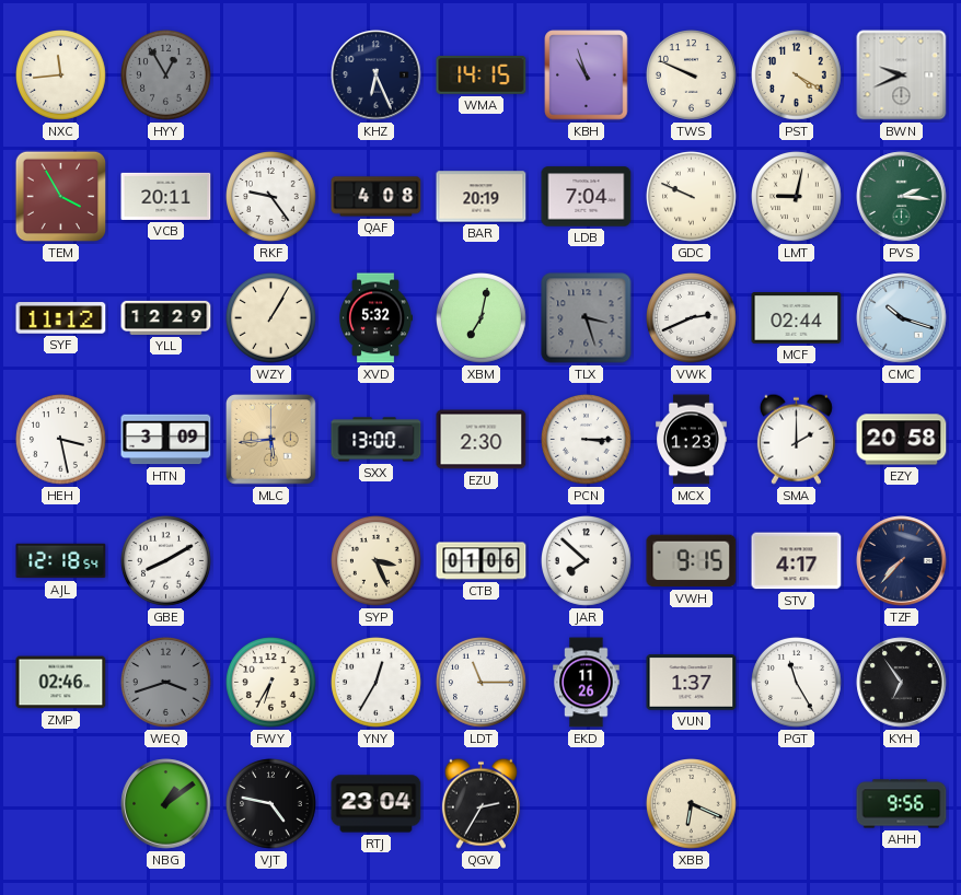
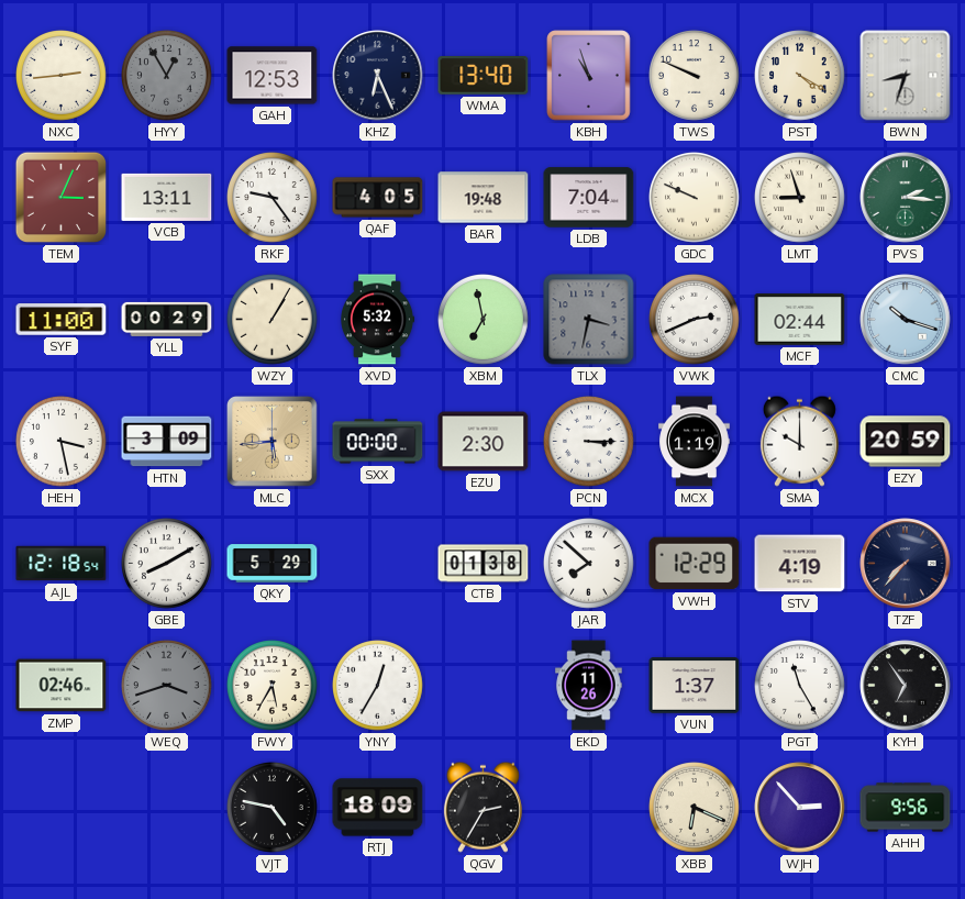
NXC: 11:44 -> 2:44
GAH: none -> 12:53
WMA: 14:15 -> 13:40
BWN: 9:41 -> 8:33
TEM: 3:55 -> 3:04
VCB: 20:11 -> 13:11
QAF: 4:08 -> 4:05
BAR: 20:19 -> 19:48
LMT: 9:02 -> 8:57
SYF: 11:12 -> 11:00
YLL: 12:29 -> 00:29
XBM: 7:02 -> 6:58
TLX: 3:27 -> 3:32
SXX: 13:00 -> 00:00
MCX: 1:23 -> 1:19
SMA: 2:00 -> 10:00
EZY: 20:58 -> 20:59
QKY: none -> 5:29
SYP: 3:26 -> none
CTB: 01:06 -> 01:38
VWH: 9:15 -> 12:29
STV: 4:17 -> 4:19
FWY: 6:35 -> 5:35
LDT: 11:15 -> none
NBG: 1:09 -> none
RTJ: 23:04 -> 18:09
WJH: none -> 2:53
